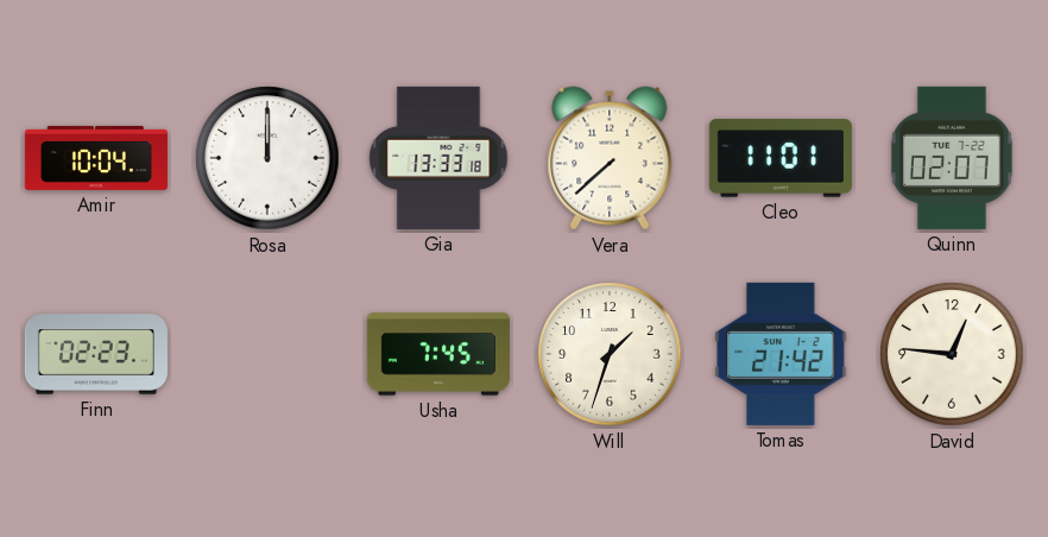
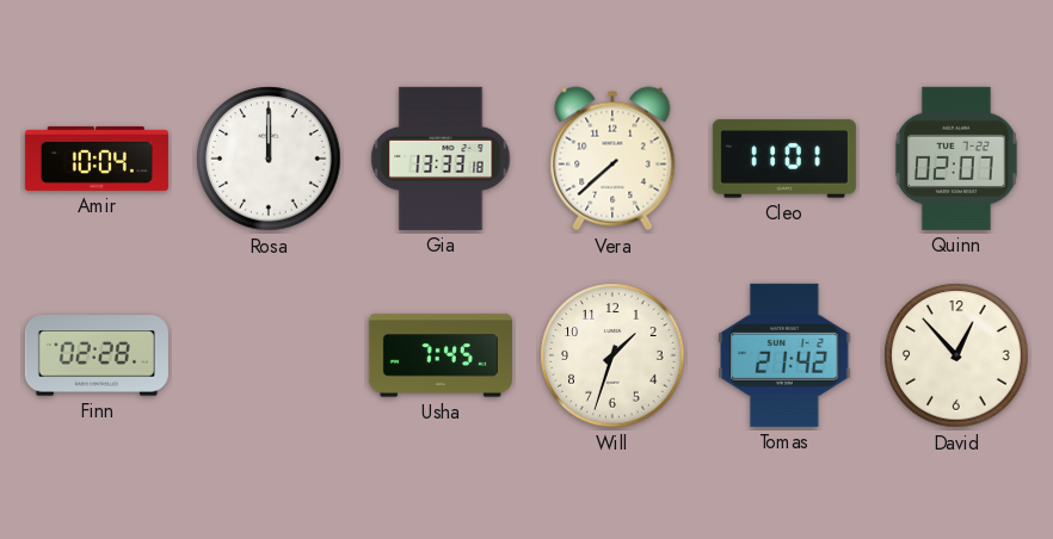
Finn: 02:23 -> 02:28
David: 12:46 -> 12:53
